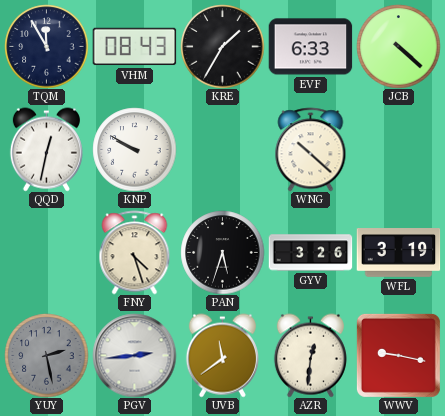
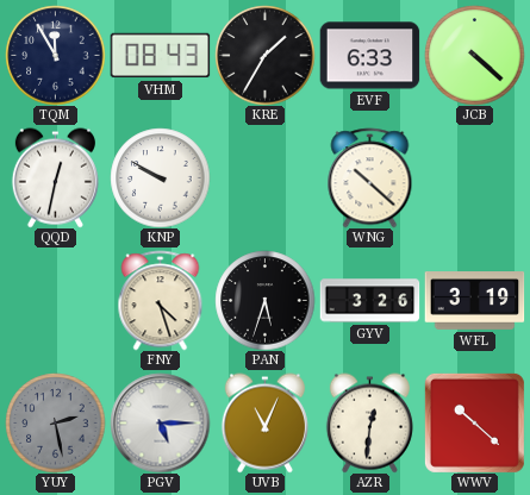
PGV: 2:44 -> 5:15
UVB: 11:39 -> 11:04
WWV: 9:17 -> 10:22
